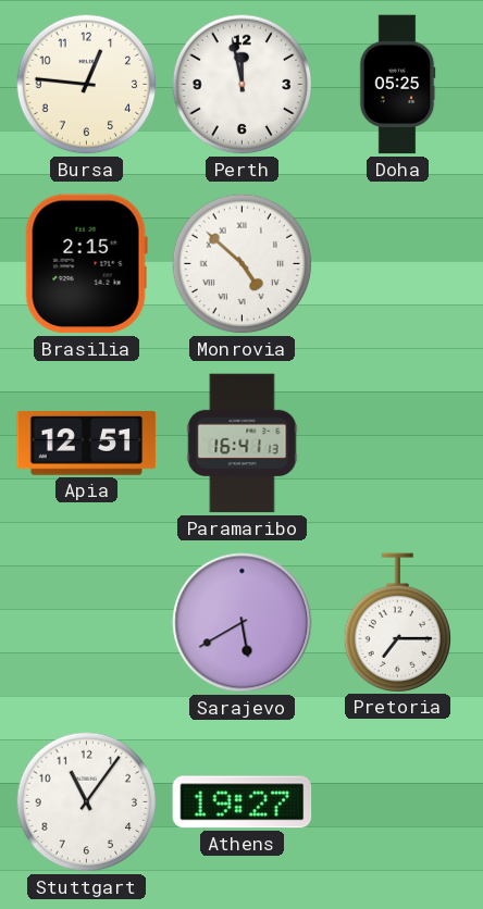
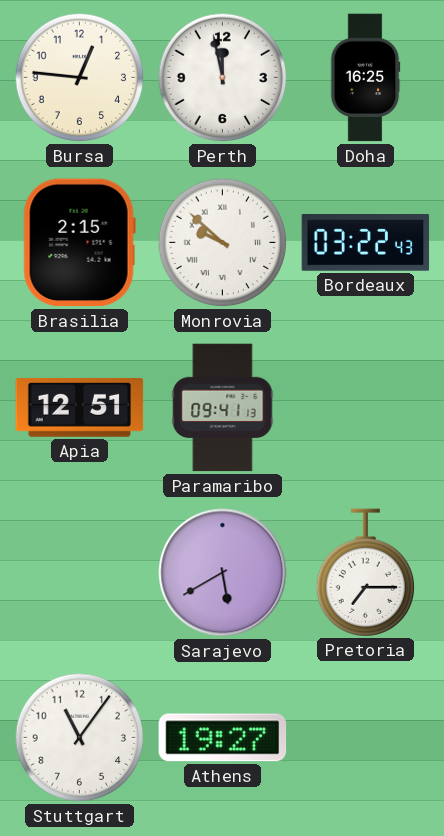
Doha: 05:25 -> 16:25
Monrovia: 4:52 -> 9:52
Bordeaux: none -> 03:22
Paramaribo: 16:41 -> 09:41
